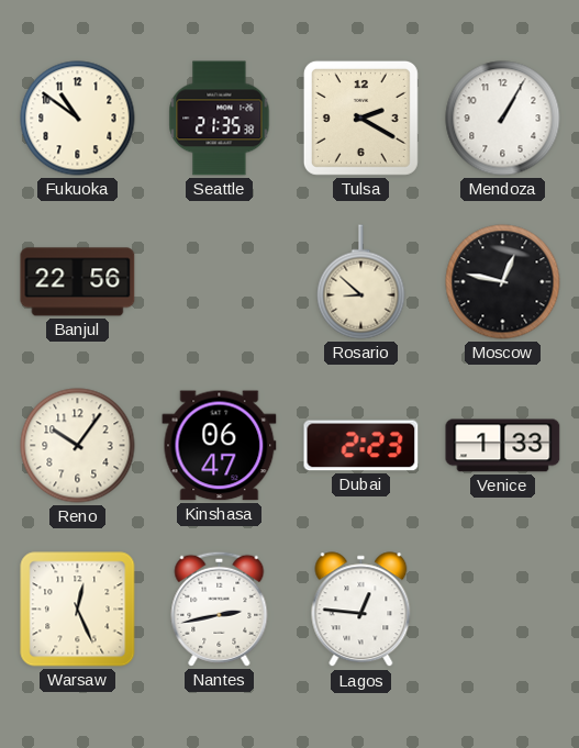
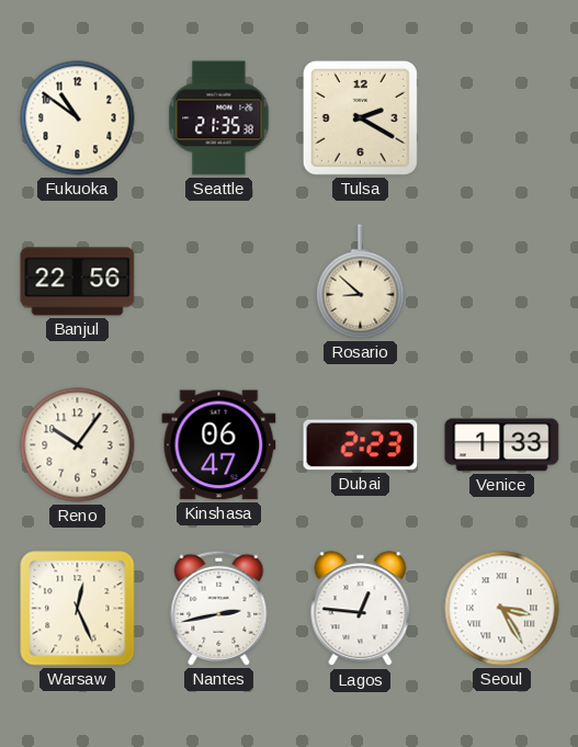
Mendoza: 1:05 -> none
Moscow: 12:47 -> none
Seoul: none -> 3:25
